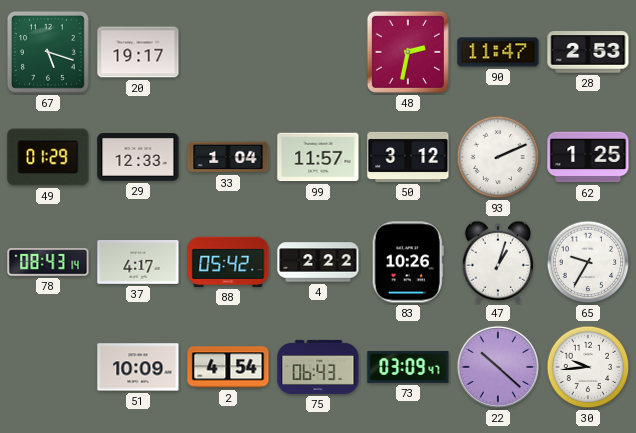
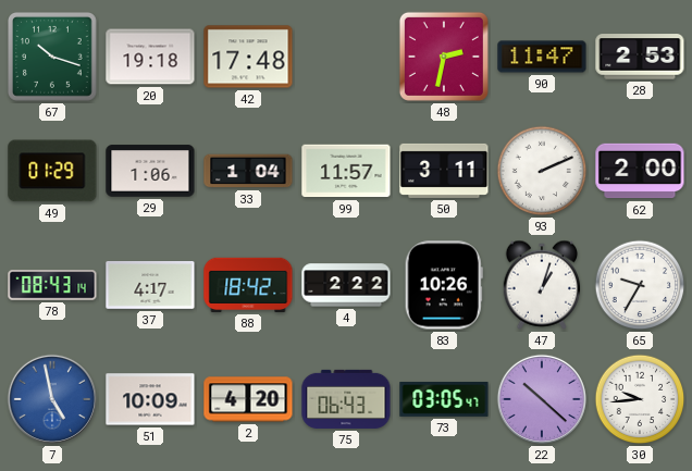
67: 5:18 -> 10:18
20: 19:17 -> 19:18
42: none -> 17:48
29: 12:33 -> 1:06
50: 3:12 -> 3:11
62: 1:25 -> 2:00
88: 05:42 -> 18:42
7: none -> 4:58
2: 4:54 -> 4:20
73: 03:09 -> 03:05
